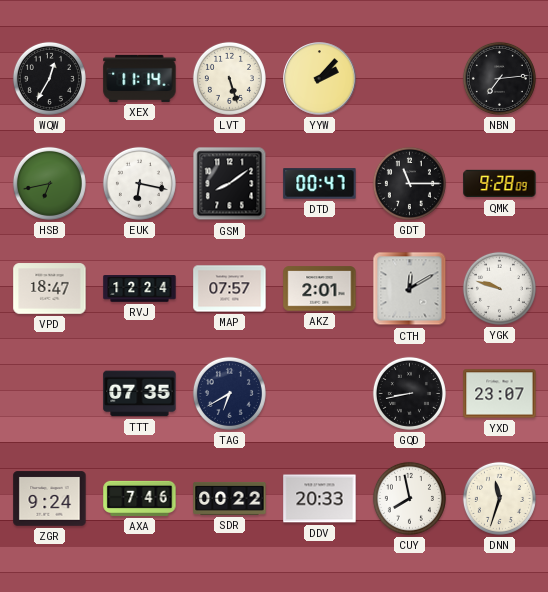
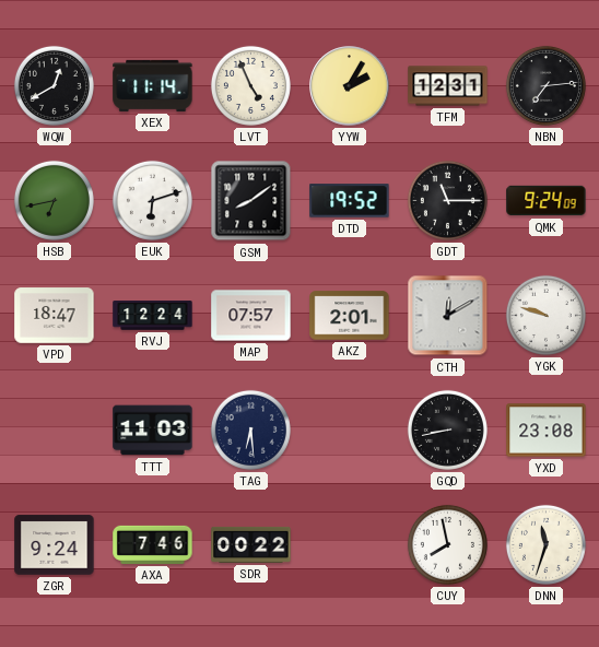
WQW: 12:35 -> 12:40
LVT: 5:27 -> 4:56
YYW: 2:07 -> 2:05
TFM: none -> 12:31
EUK: 6:17 -> 6:12
DTD: 00:47 -> 19:52
QMK: 9:28 -> 9:24
TTT: 07:35 -> 11:03
TAG: 6:40 -> 6:29
YXD: 23:07 -> 23:08
DDV: 20:33 -> none
